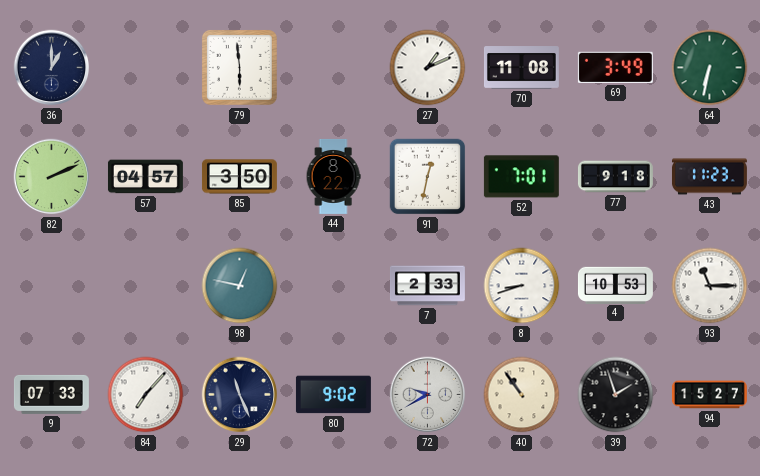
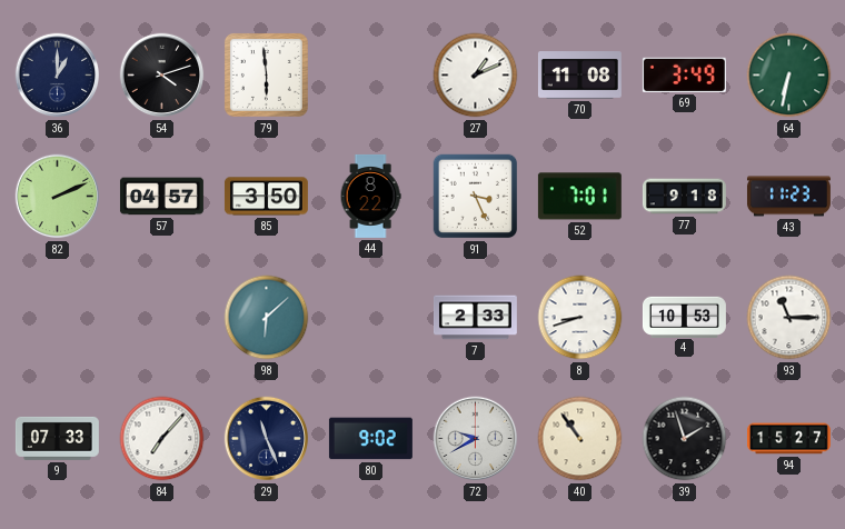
54: none -> 4:12
91: 12:32 -> 3:26
98: 12:47 -> 6:08
